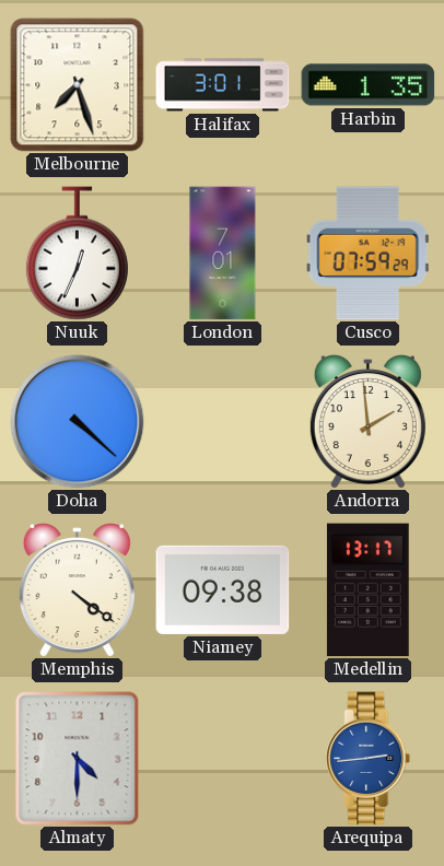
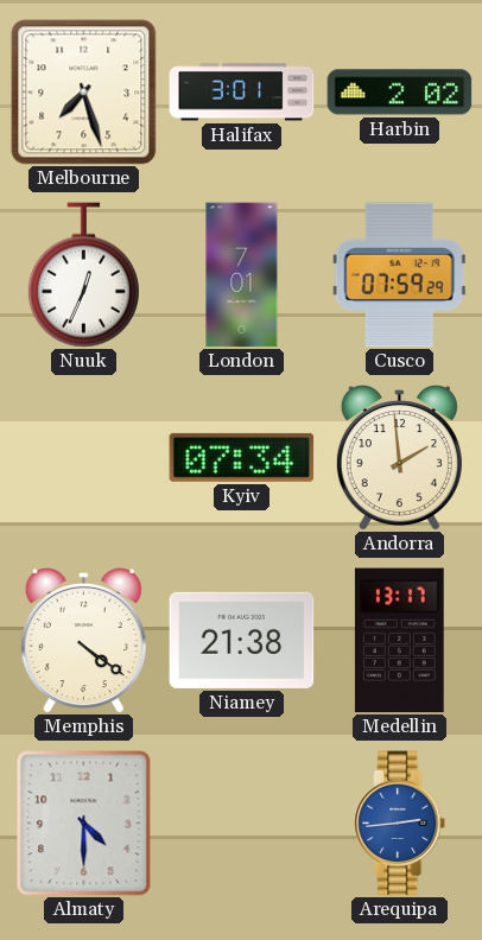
Harbin: 1:35 -> 2:02
Doha: 4:22 -> none
Kyiv: none -> 07:34
Niamey: 09:38 -> 21:38
